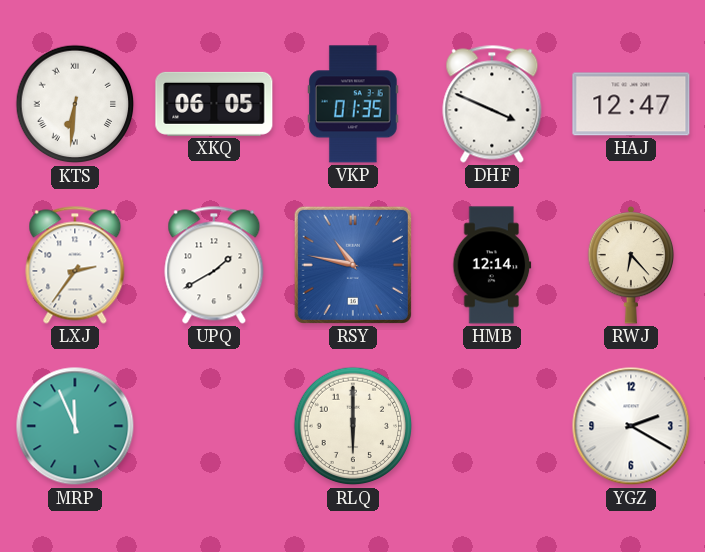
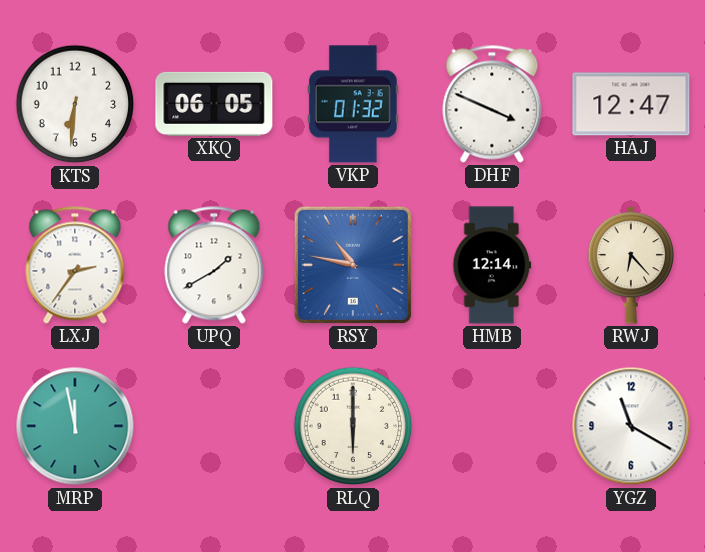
KTS numerals: Roman -> Arabic
VKP: 01:35 -> 01:32
MRP: 11:56 -> 11:58
YGZ: 2:20 -> 11:20
